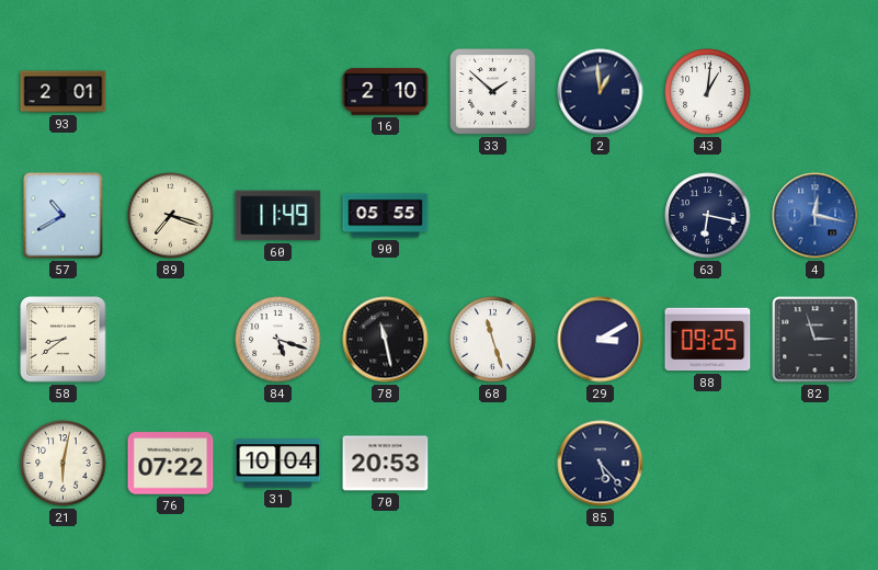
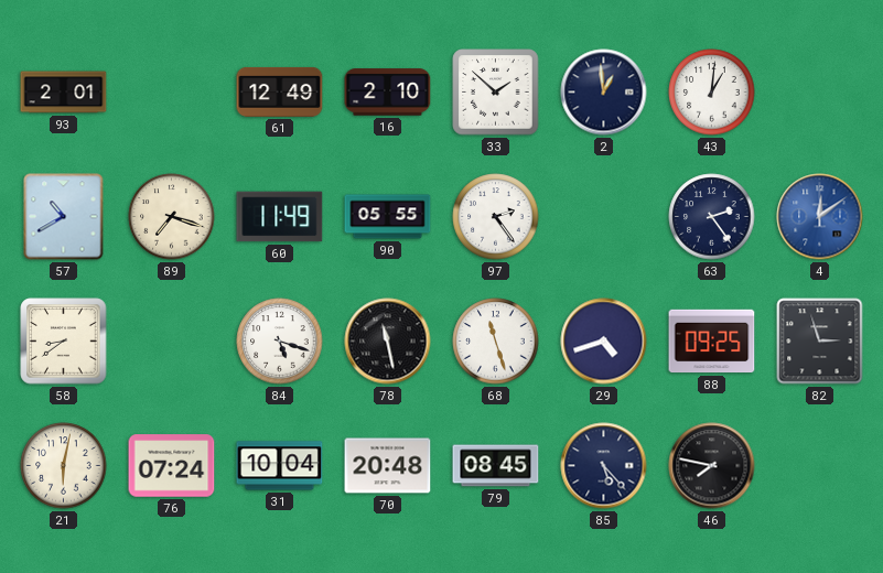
61: none -> 12:49
97: none -> 2:24
63: 6:17 -> 2:24
4: 12:17 -> 12:09
29: 3:10 -> 4:42
76: 07:22 -> 07:24
70: 20:53 -> 20:48
79: none -> 08:45
46: none -> 7:47
